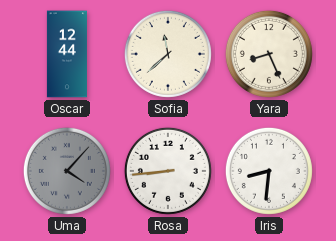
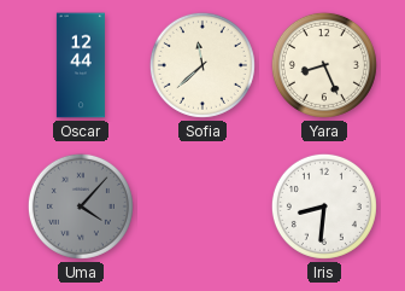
Rosa: 8:44 -> none
